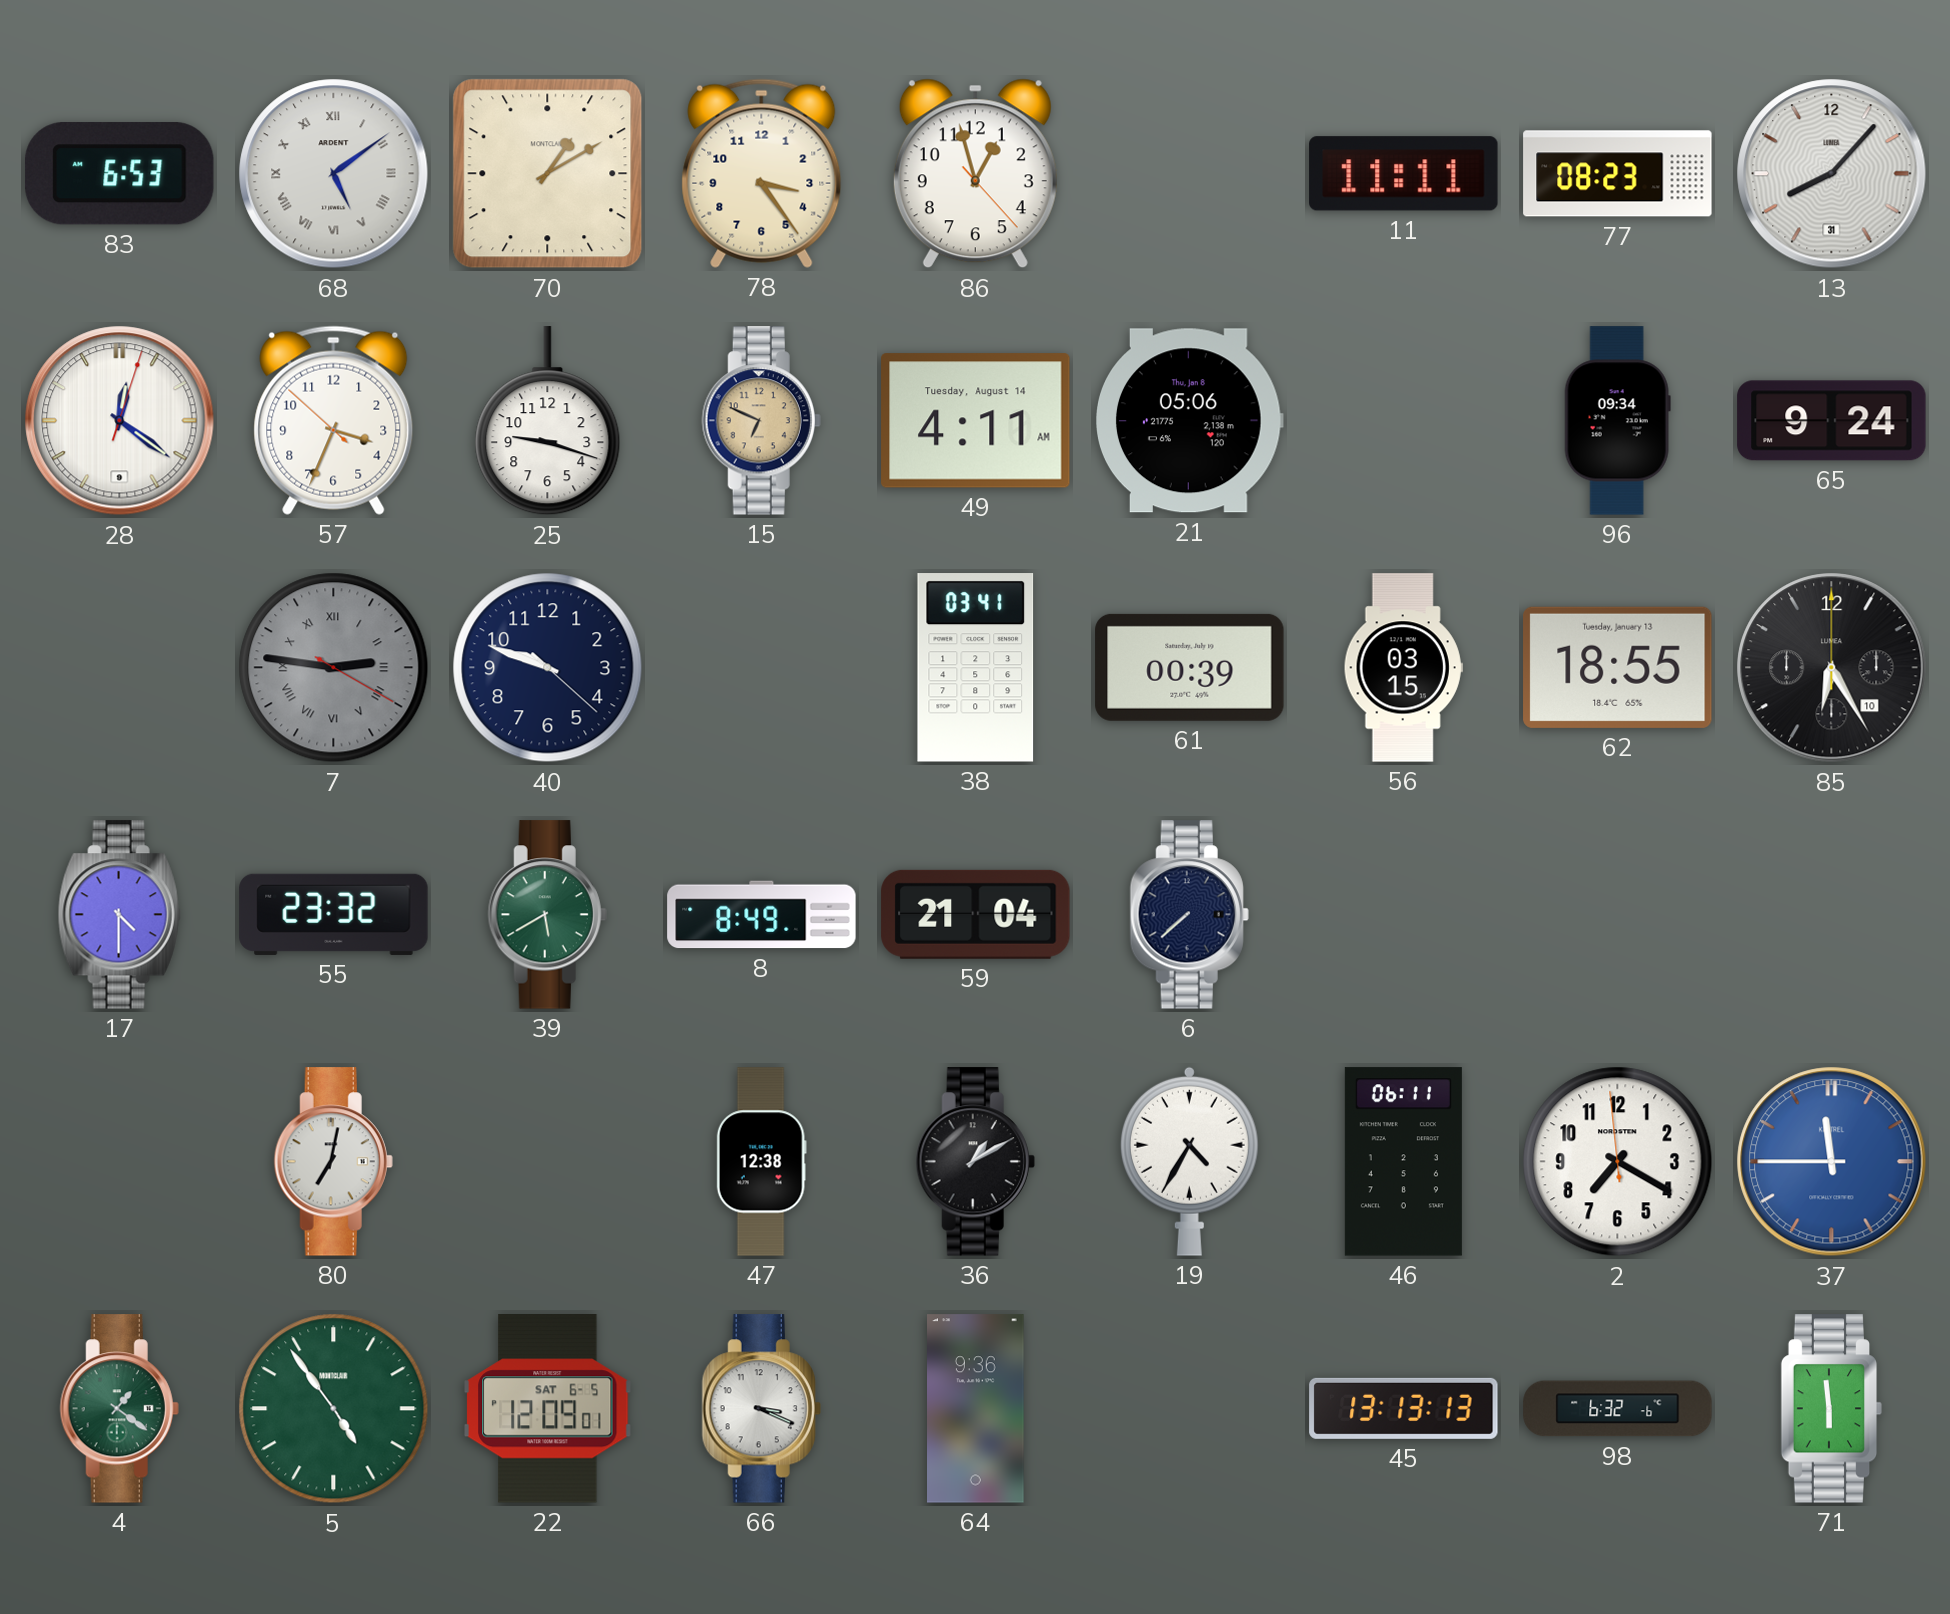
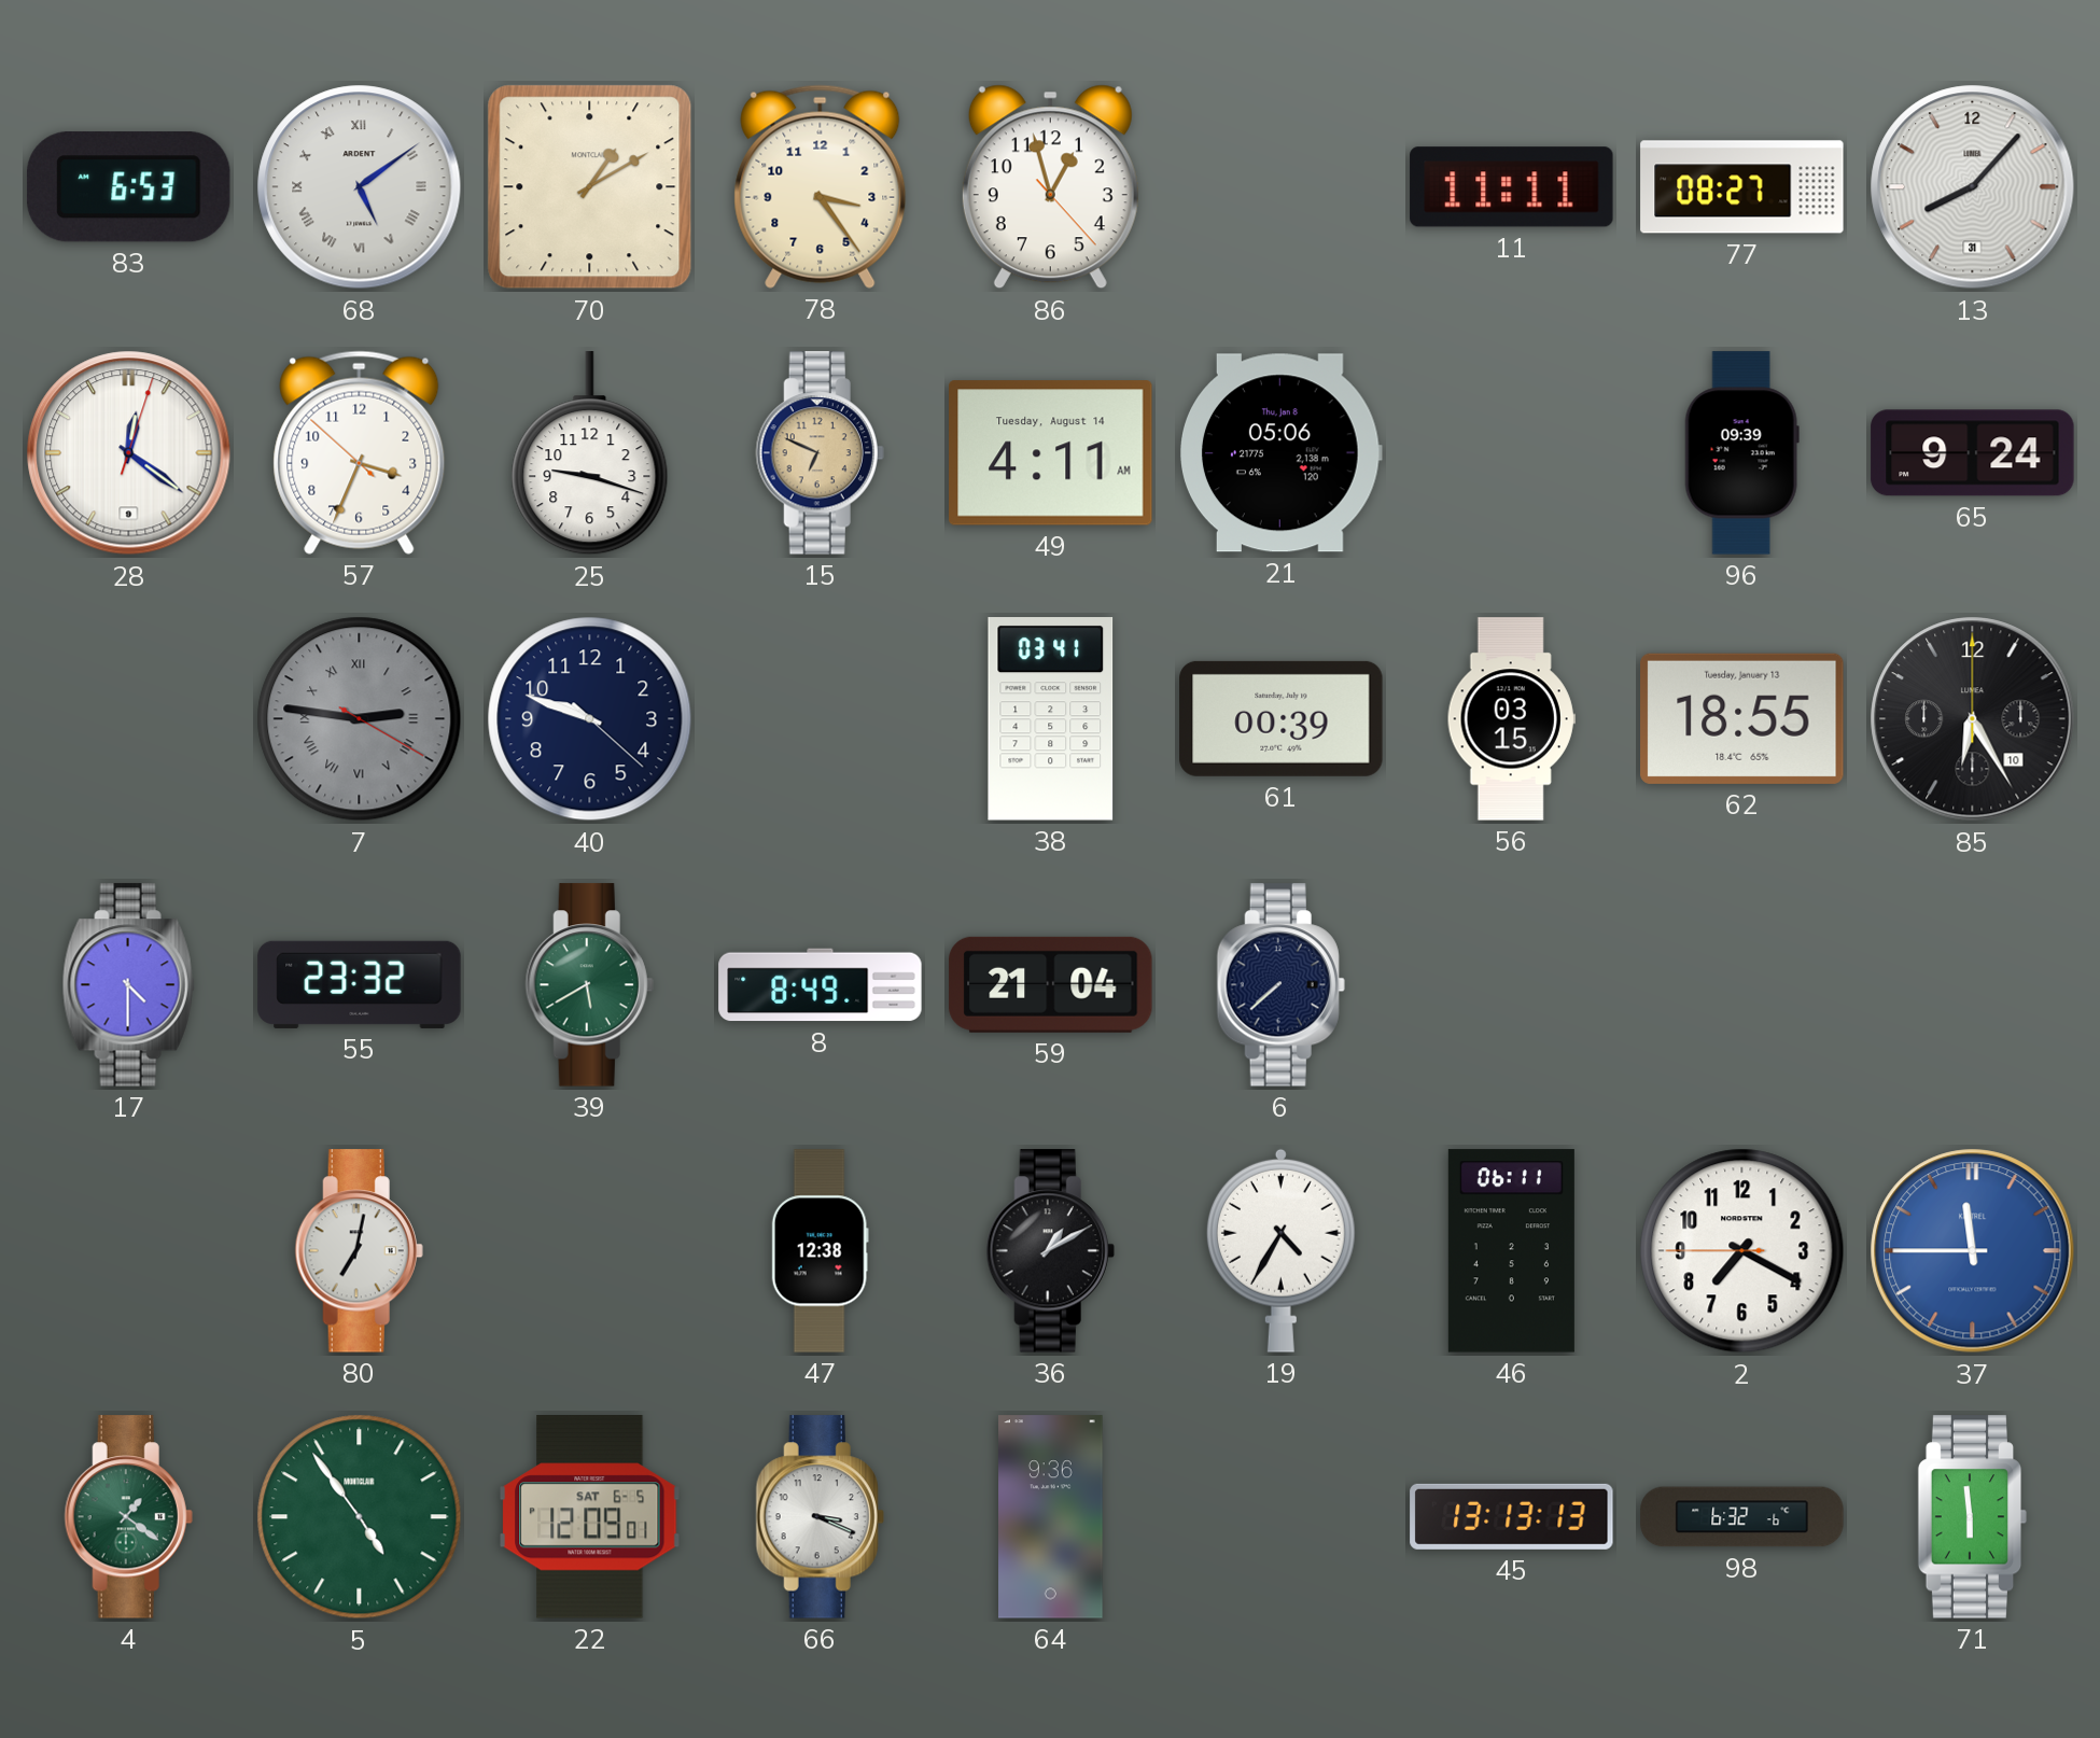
77: 08:23 -> 08:27
96: 09:34 -> 09:39
2: 7:19:59 -> 7:19:45
